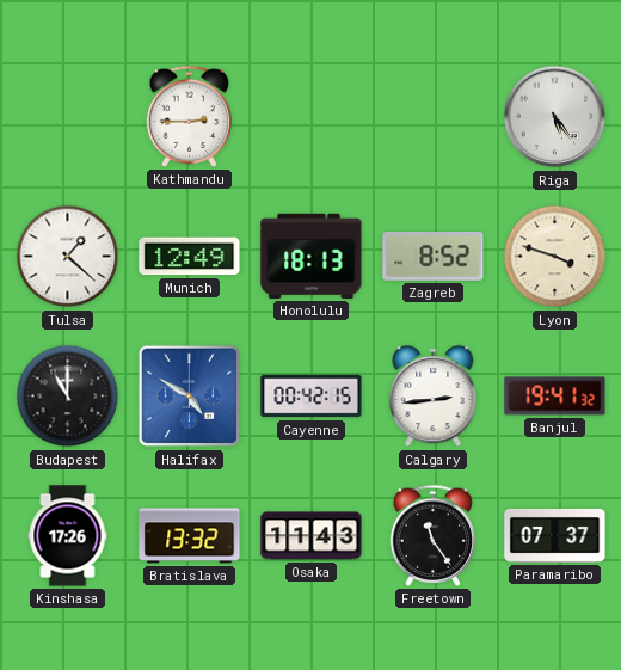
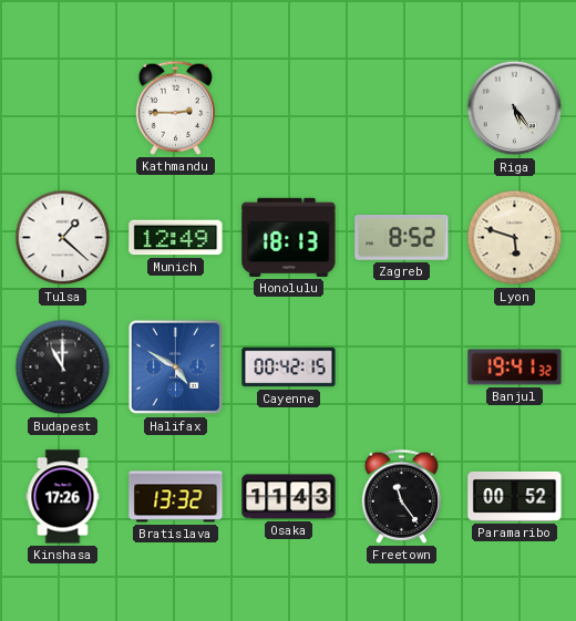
Lyon: 3:48 -> 5:48
Calgary: 2:44 -> none
Paramaribo: 07:37 -> 00:52
